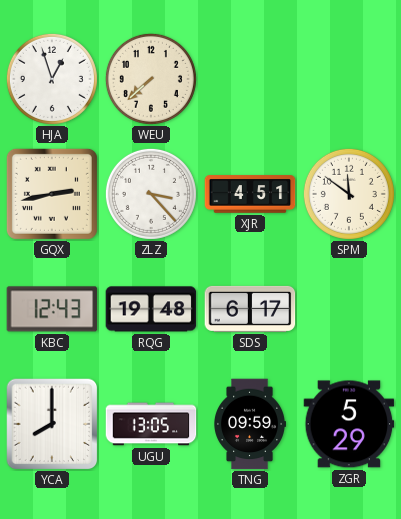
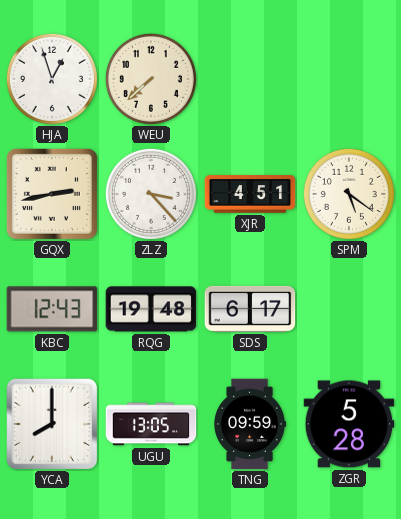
SPM: 11:51 -> 5:21
ZGR: 5:29 -> 5:28
